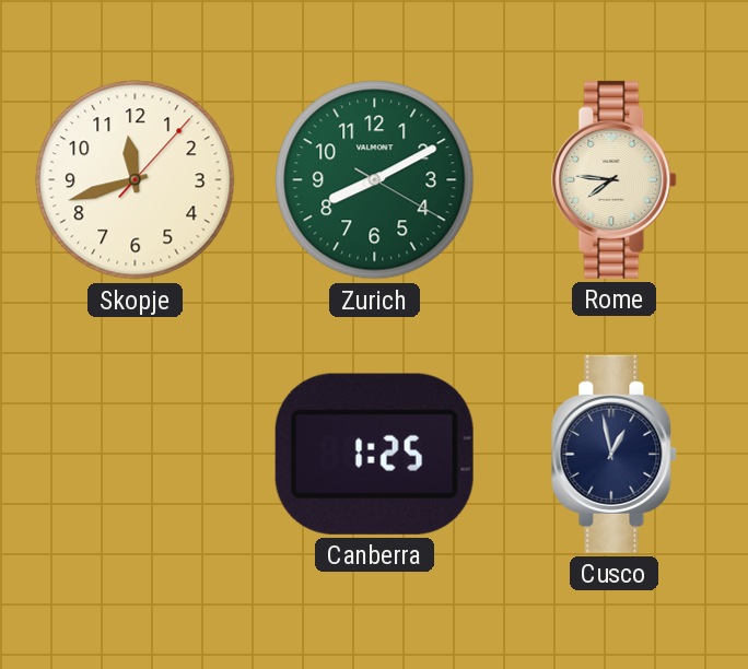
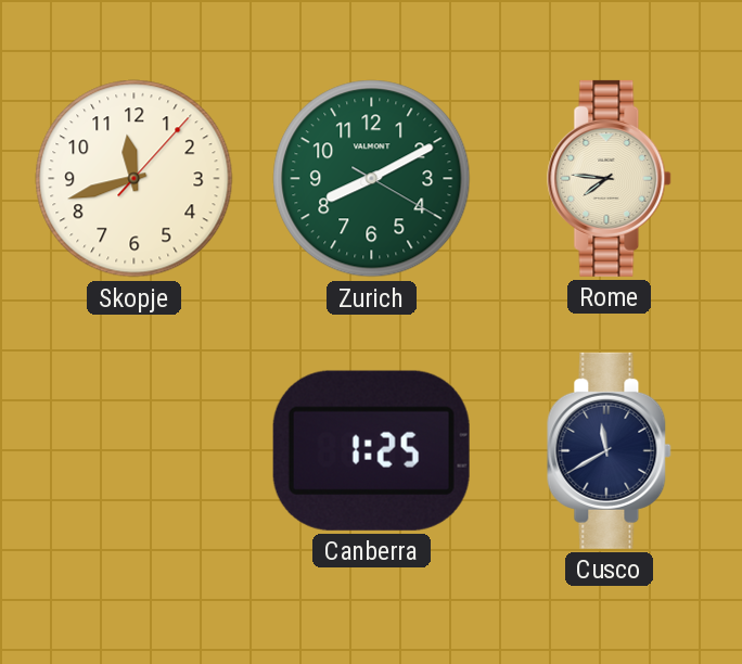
Cusco: 12:58 -> 11:40
